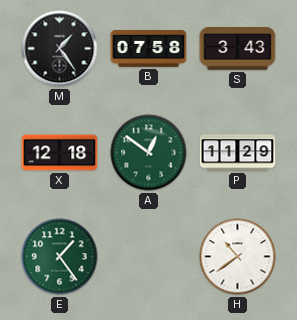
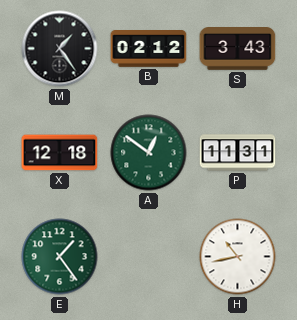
B: 07:58 -> 02:12
P: 11:29 -> 11:31
H: 10:39 -> 10:43
